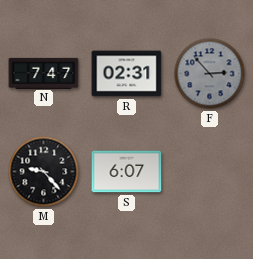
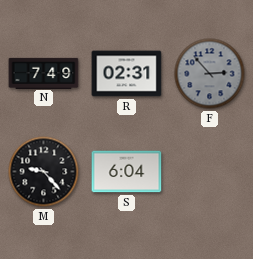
N: 7:47 -> 7:49
S: 6:07 -> 6:04
